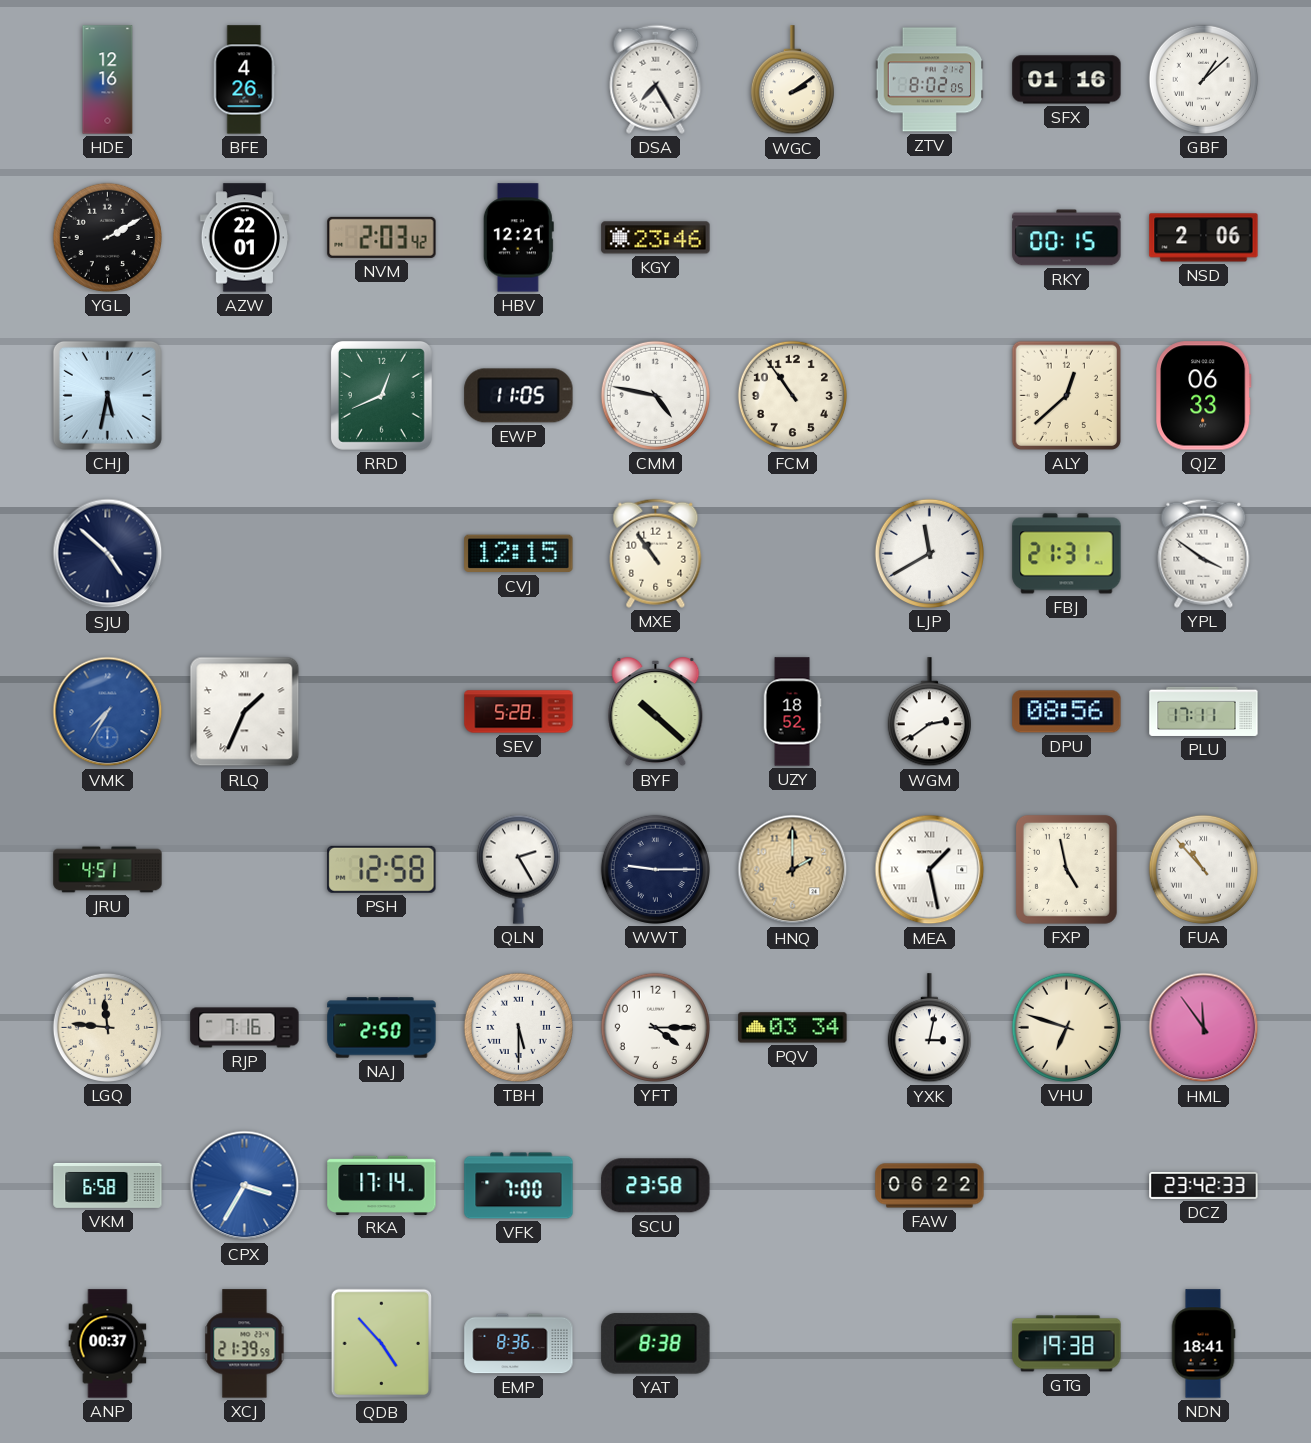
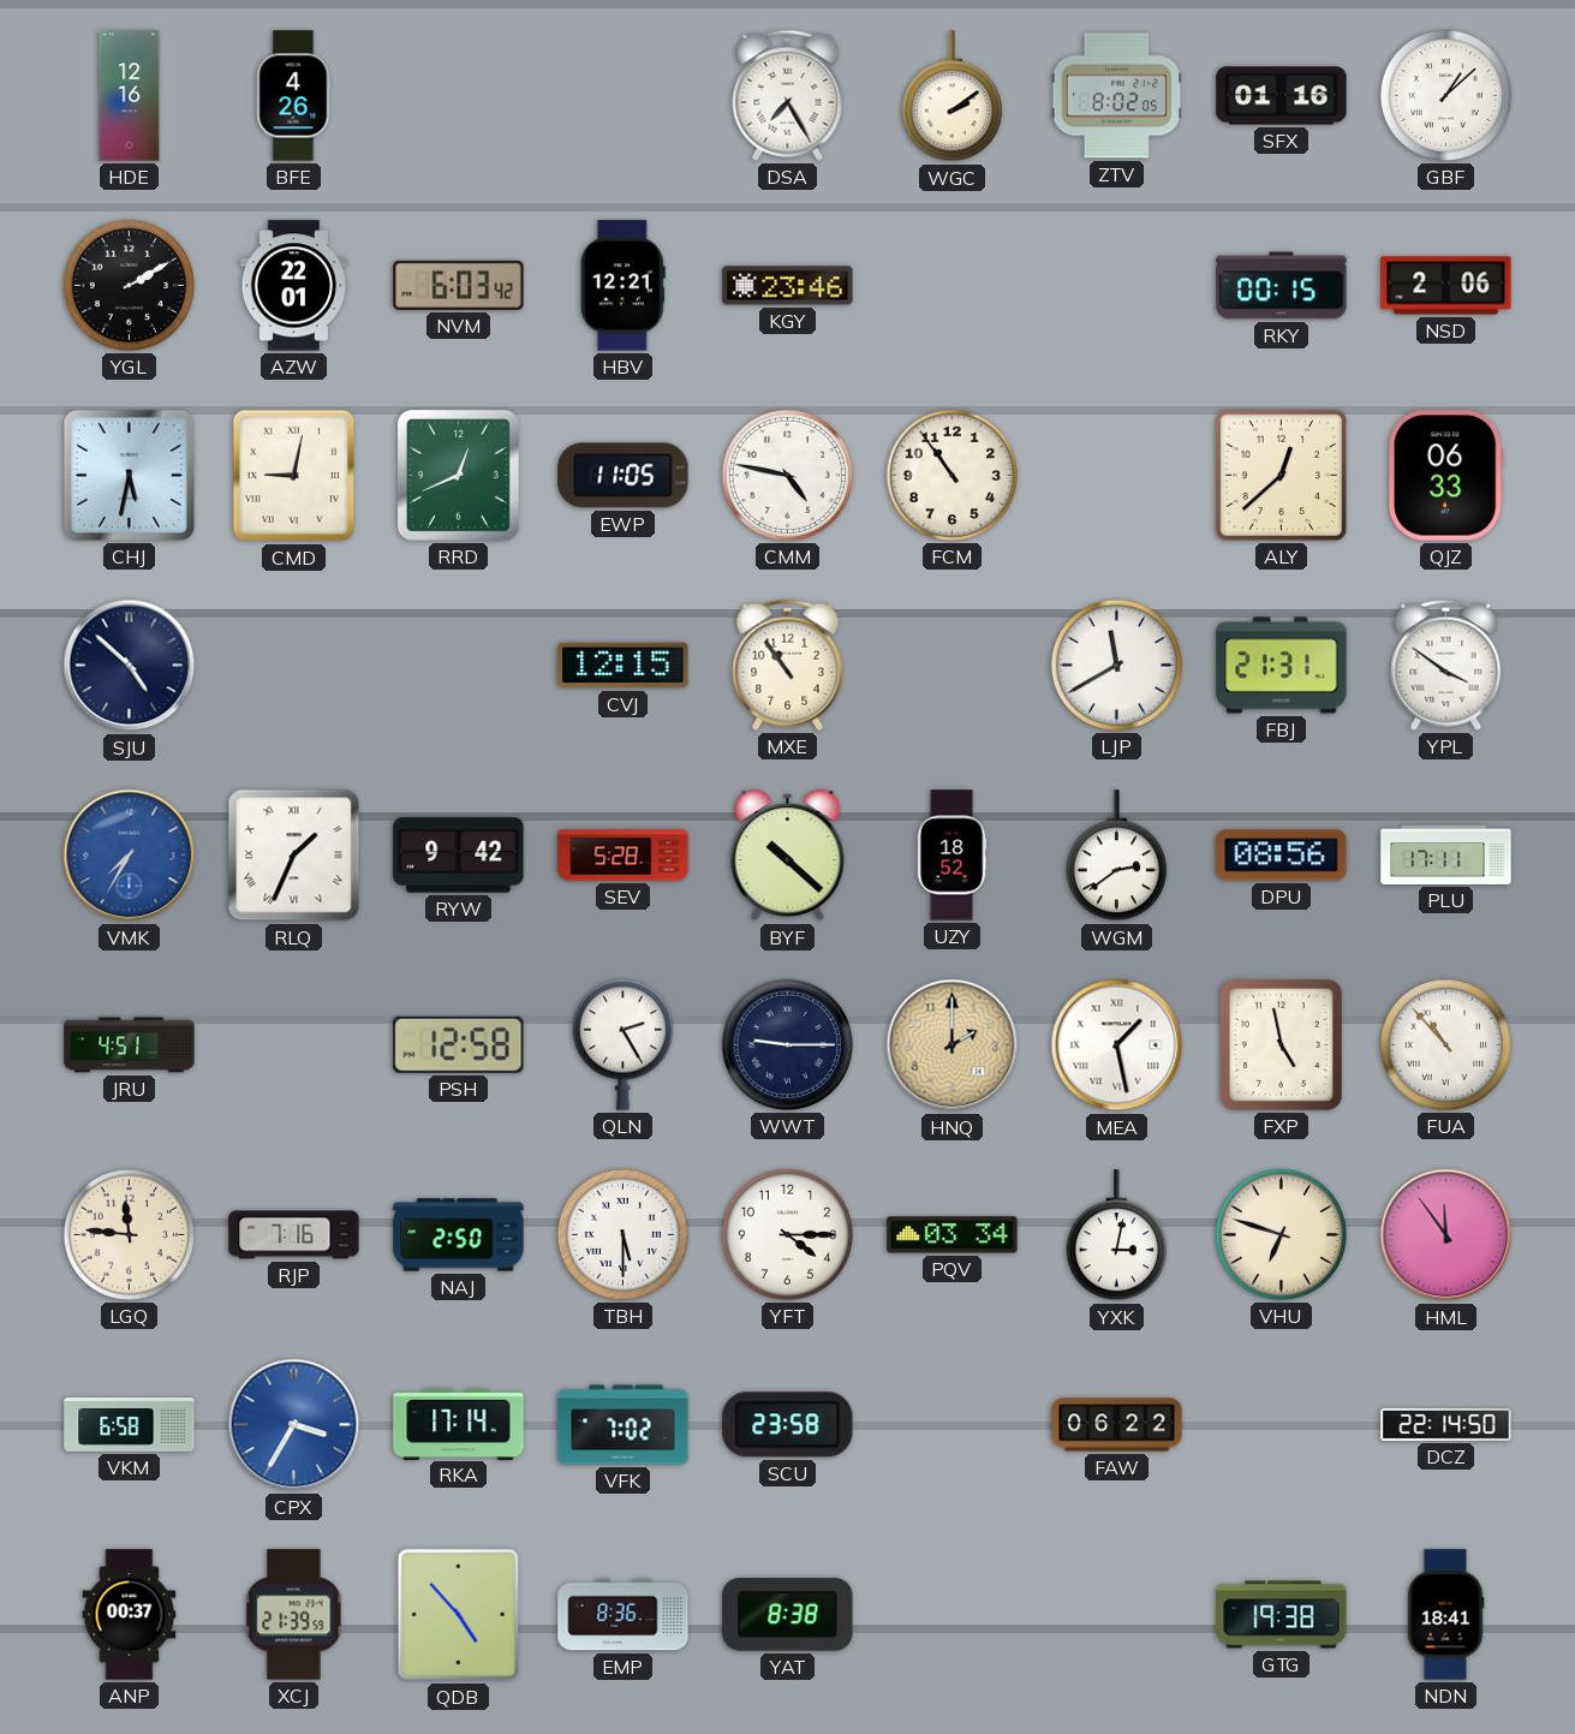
NVM: 2:03 -> 6:03
CMD: none -> 9:02
RYW: none -> 9:42
VFK: 7:00 -> 7:02
DCZ: 23:42 -> 22:14
